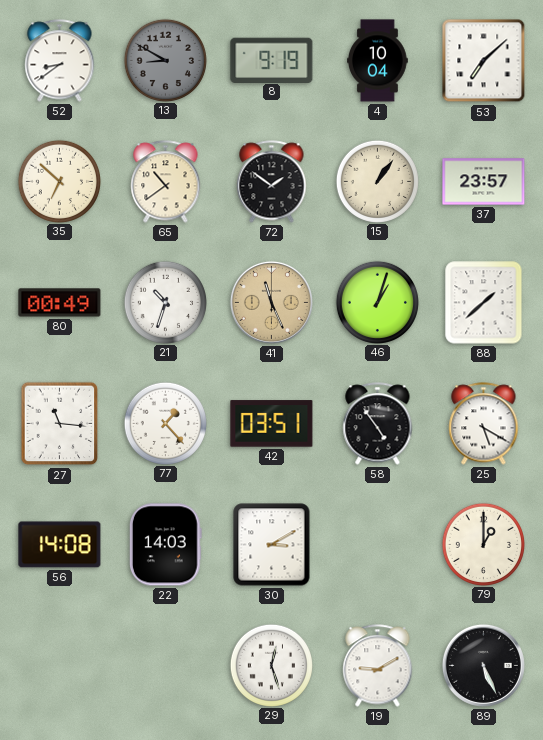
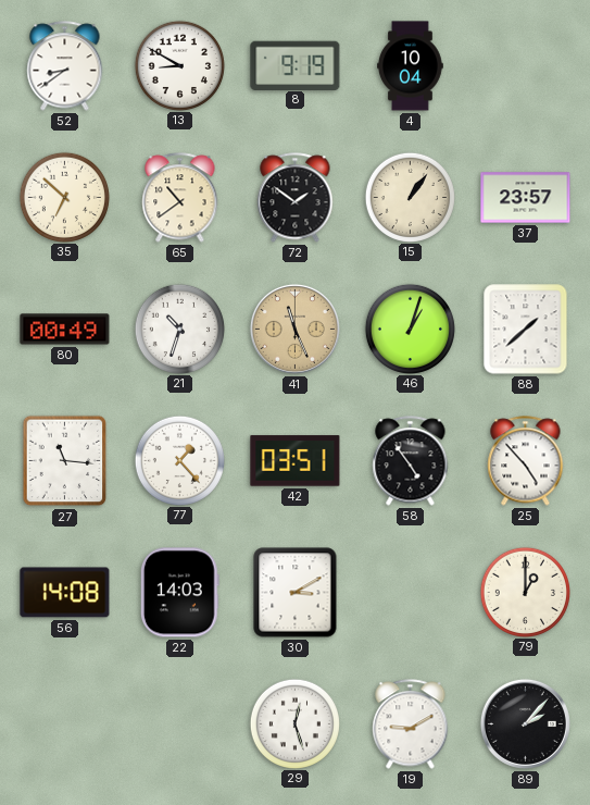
13 dial: grey -> white
53: 7:08 -> none
25: 5:20 -> 4:53
89: 5:26 -> 2:07
